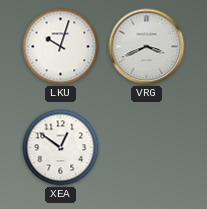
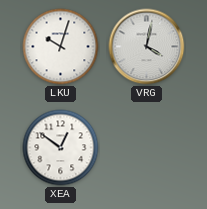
VRG: 3:41 -> 4:02
